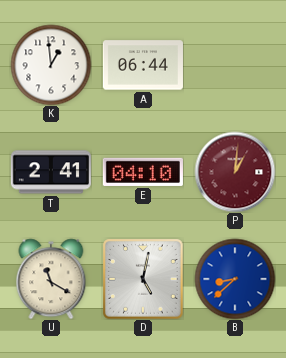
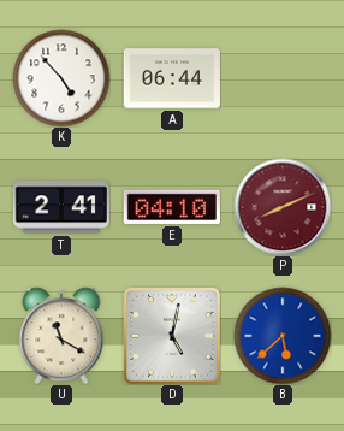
K: 12:59 -> 4:53
P: 1:01 -> 8:11
B: 8:38 -> 5:38
